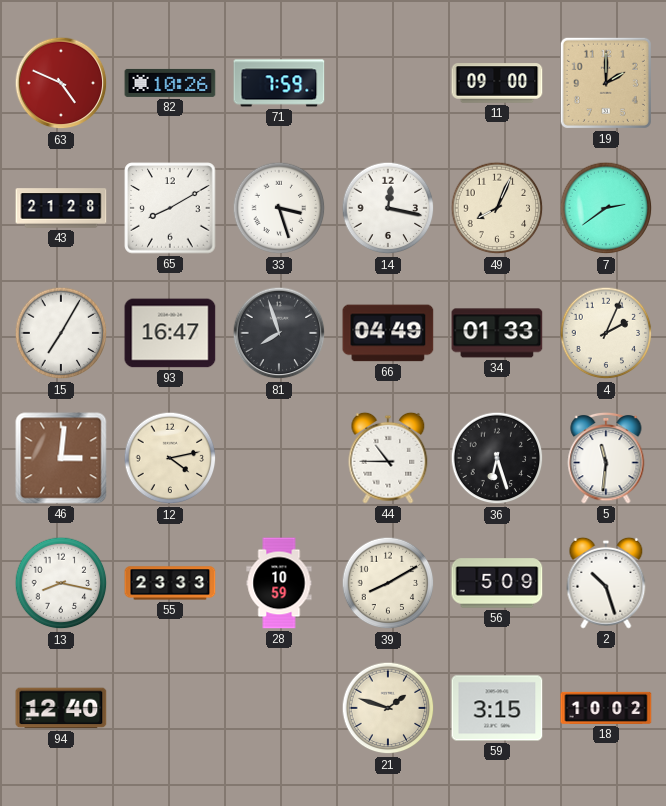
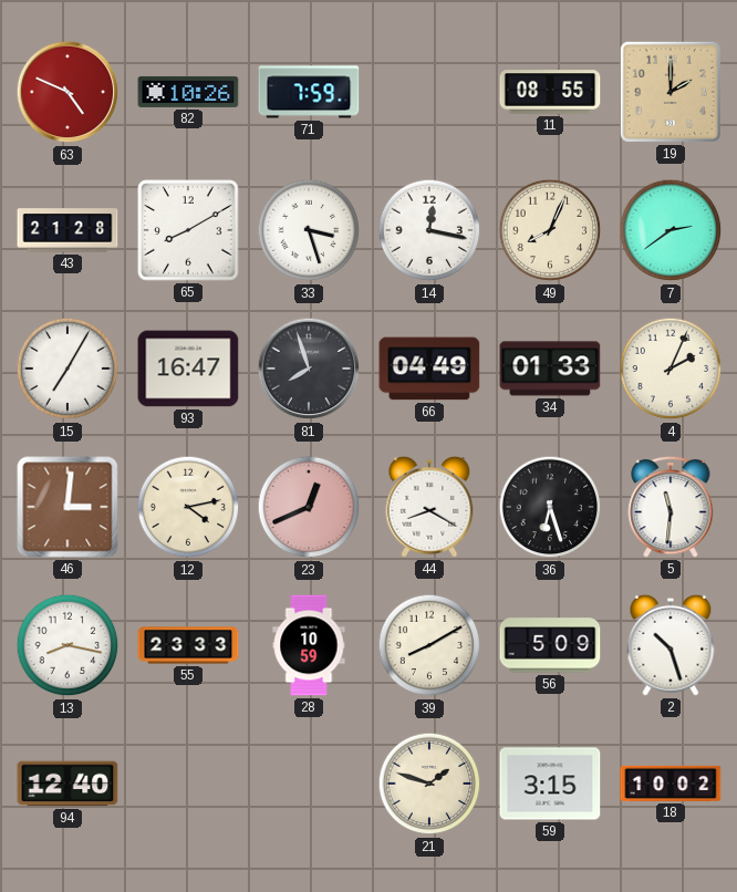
11: 09:00 -> 08:55
23: none -> 12:41
44: 10:45 -> 8:20
